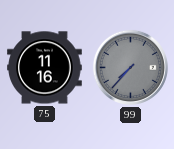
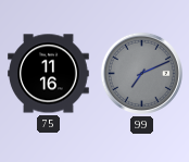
99: 7:37 -> 7:11
